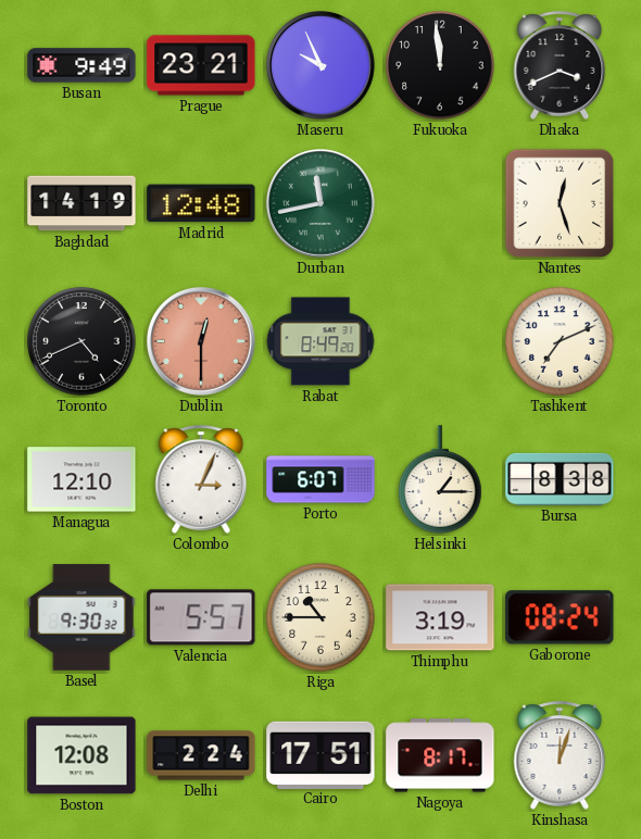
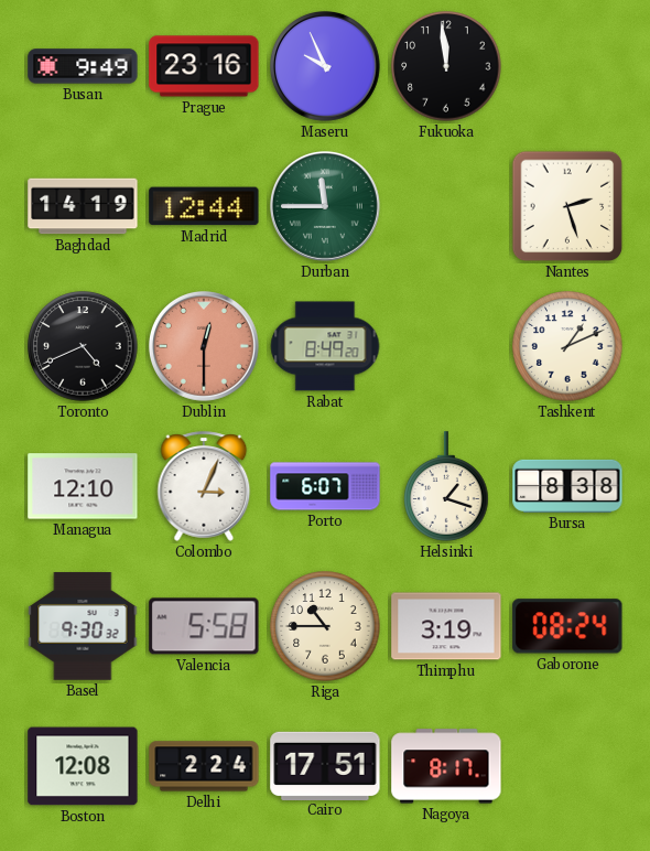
Prague: 23:21 -> 23:16
Dhaka: 3:41 -> none
Madrid: 12:48 -> 12:44
Durban: 11:43 -> 11:45
Nantes: 12:27 -> 2:27
Tashkent: 7:11 -> 1:11
Helsinki: 1:15 -> 1:18
Valencia: 5:57 -> 5:58
Kinshasa: 12:03 -> none
